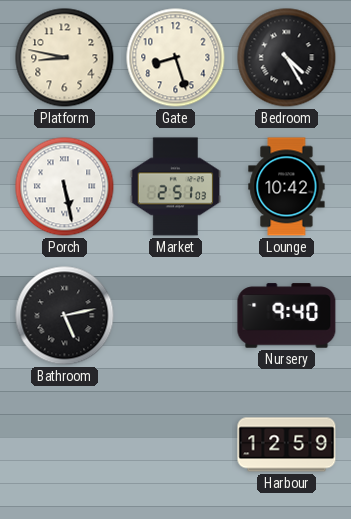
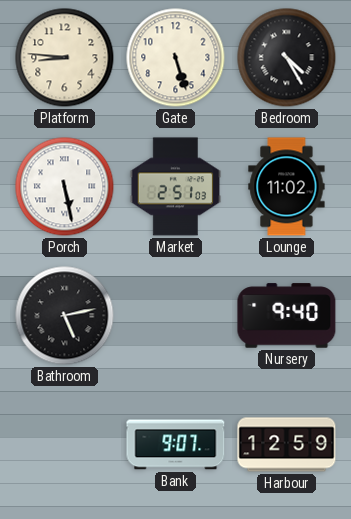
Platform: 8:47 -> 8:46
Gate: 8:27 -> 5:27
Lounge: 10:42 -> 11:02
Bank: none -> 9:07
